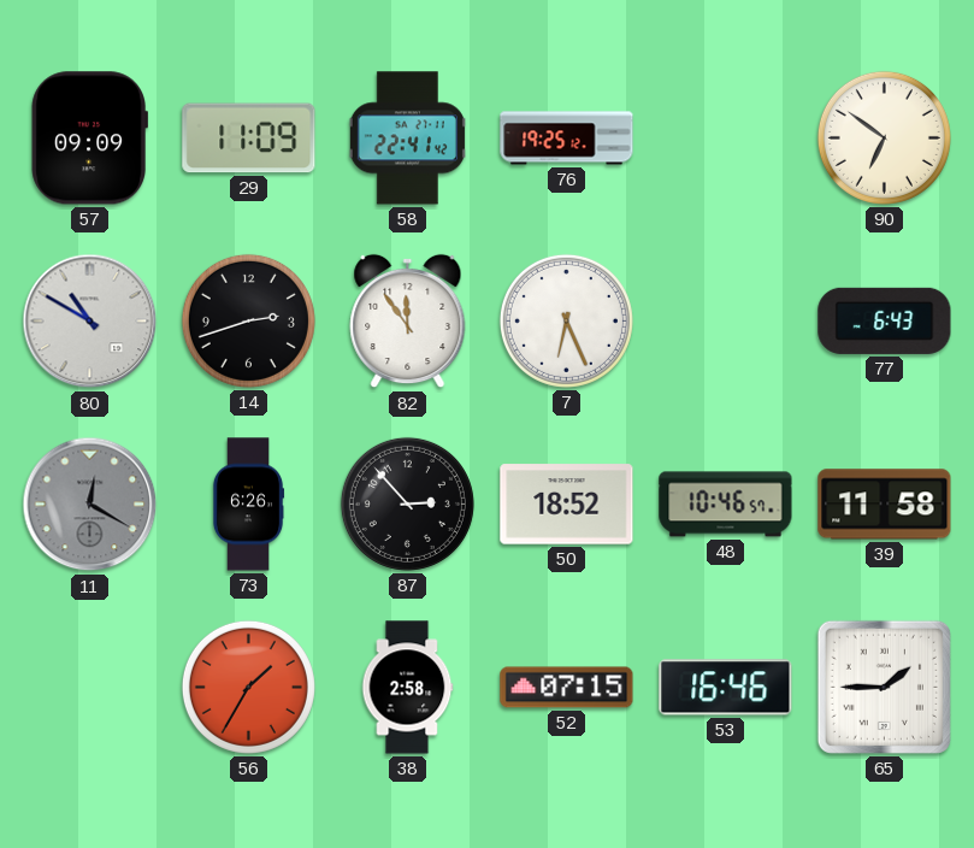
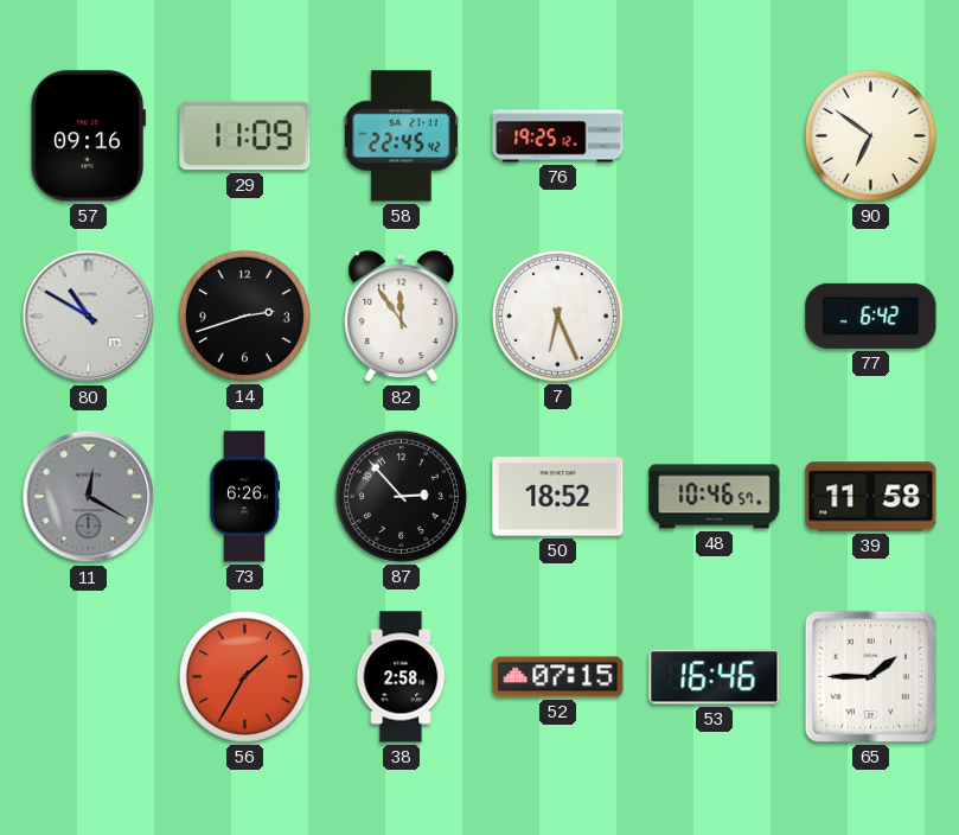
57: 09:09 -> 09:16
58: 22:41 -> 22:45
77: 6:43 -> 6:42
